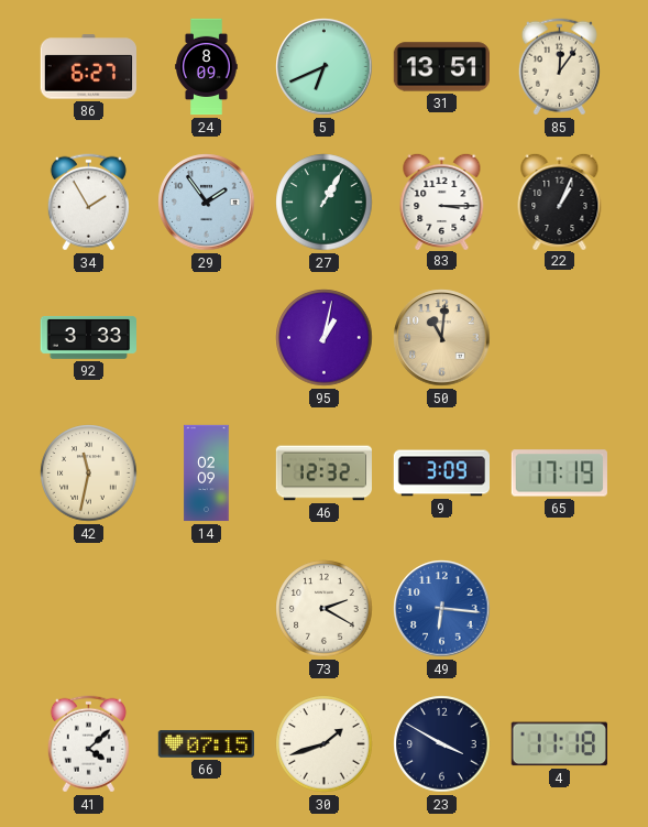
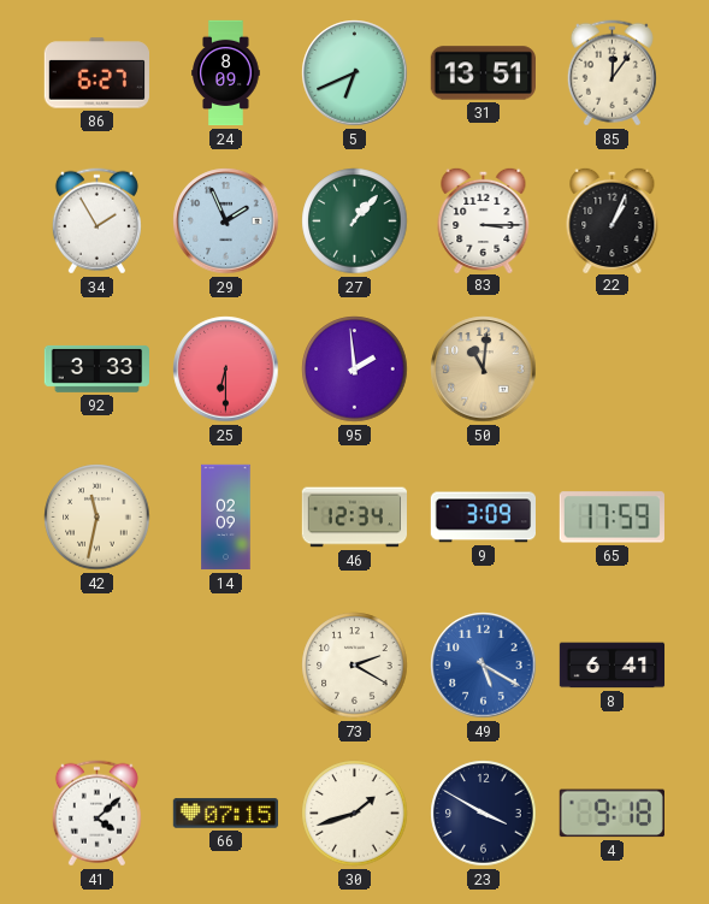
29: 1:54 -> 1:56
27: 1:05 -> 1:07
25: none -> 6:30
95: 1:02 -> 1:59
46: 12:32 -> 12:34
65: 17:19 -> 17:59
49: 6:16 -> 5:20
8: none -> 6:41
4: 11:18 -> 9:18
